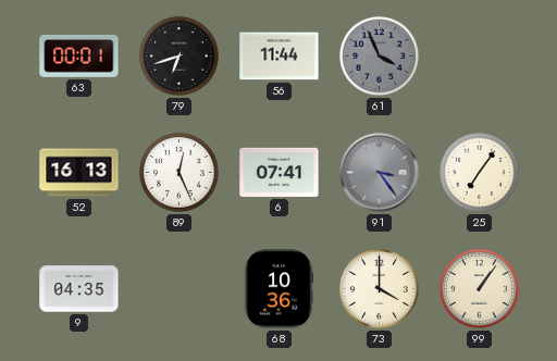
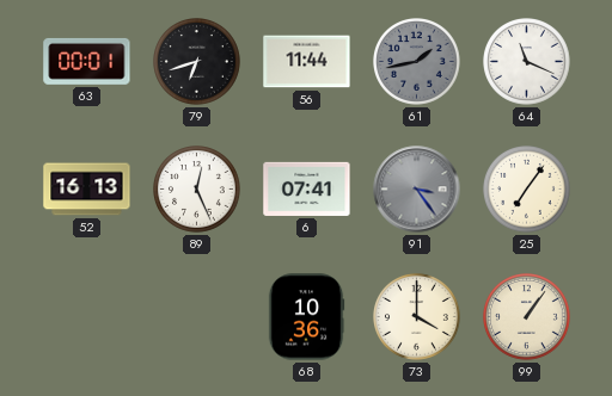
61: 3:56 -> 1:43
64: none -> 11:19
9: 04:35 -> none
